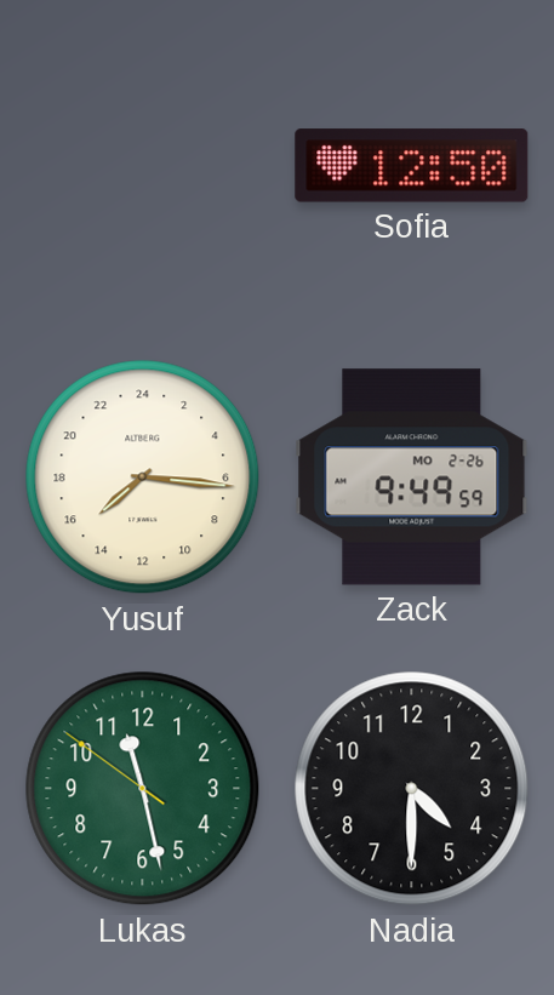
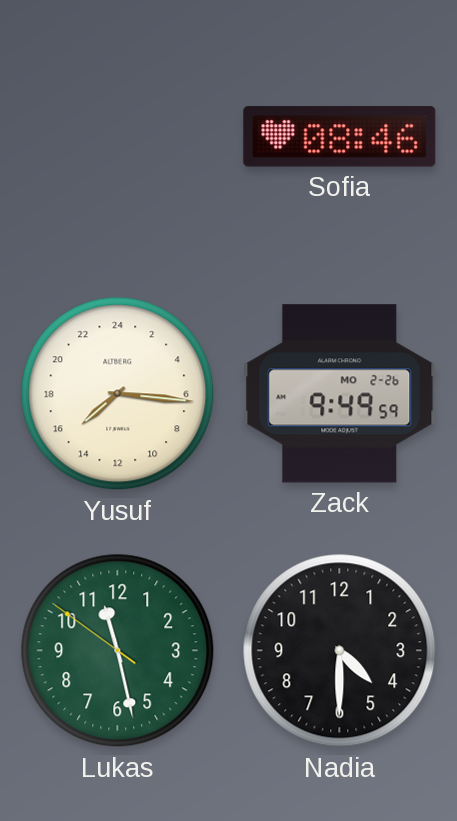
Sofia: 12:50 -> 08:46
